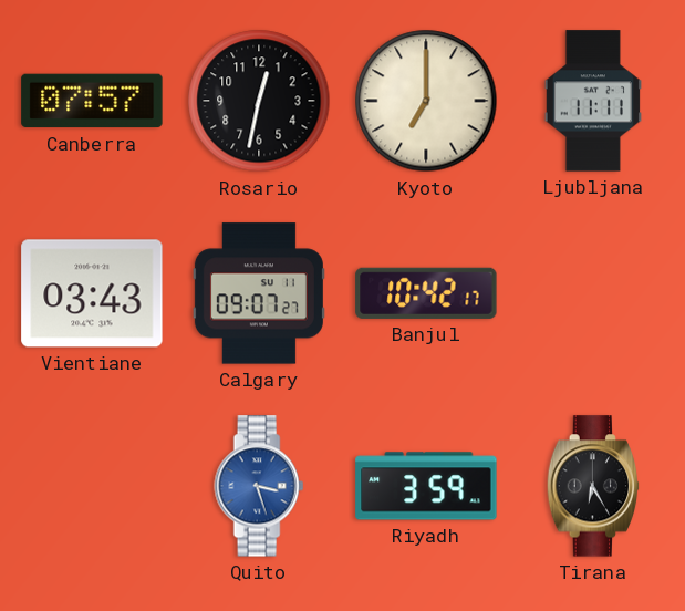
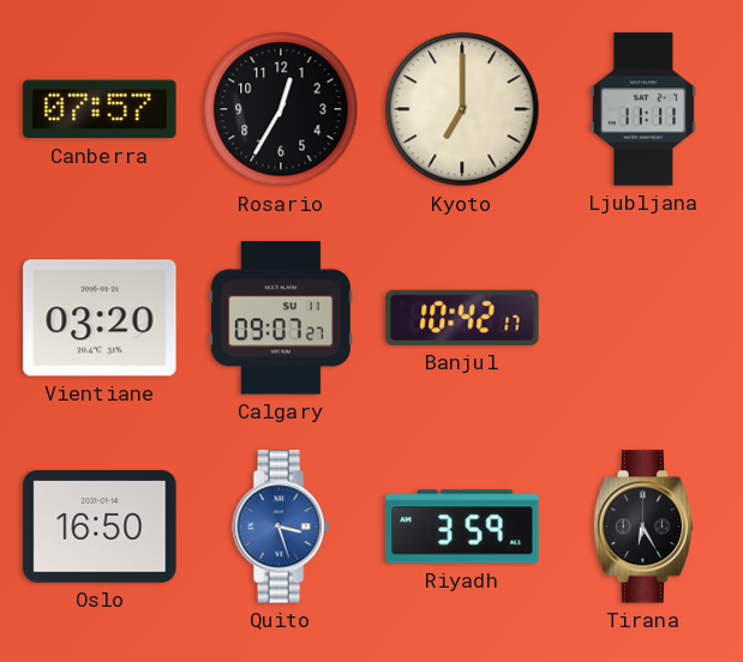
Rosario: 12:32 -> 12:35
Vientiane: 03:43 -> 03:20
Oslo: none -> 16:50
